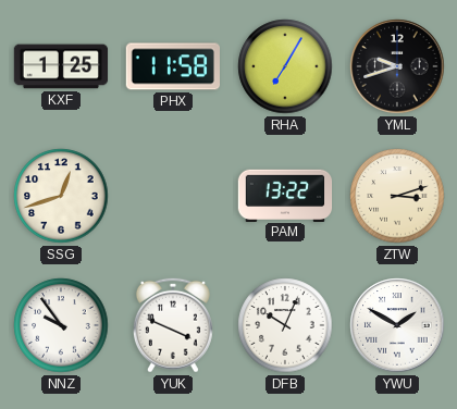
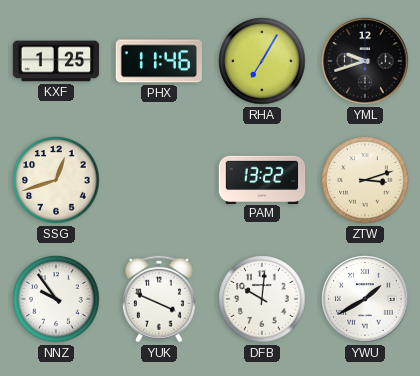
PHX: 11:58 -> 11:46
DFB: 10:04 -> 10:01
YWU: 1:50 -> 1:40
